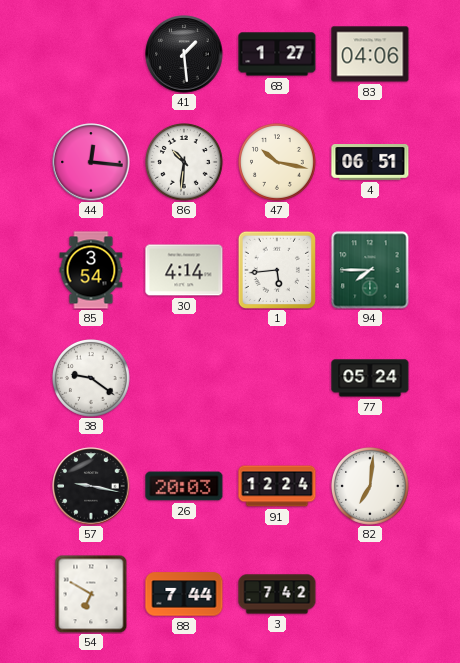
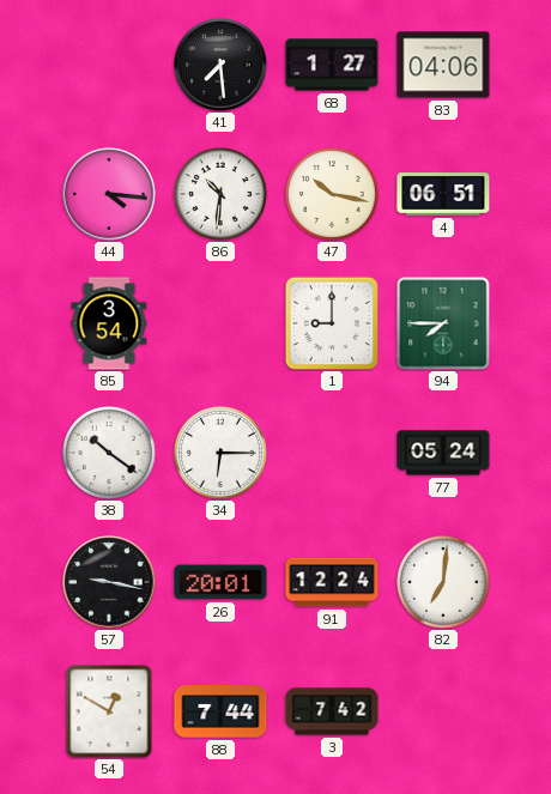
41: 1:29 -> 7:29
44: 12:16 -> 4:16
30: 4:14 -> none
1: 5:44 -> 9:00
38: 9:21 -> 10:21
34: none -> 6:15
26: 20:03 -> 20:01
54: 6:50 -> 12:50
